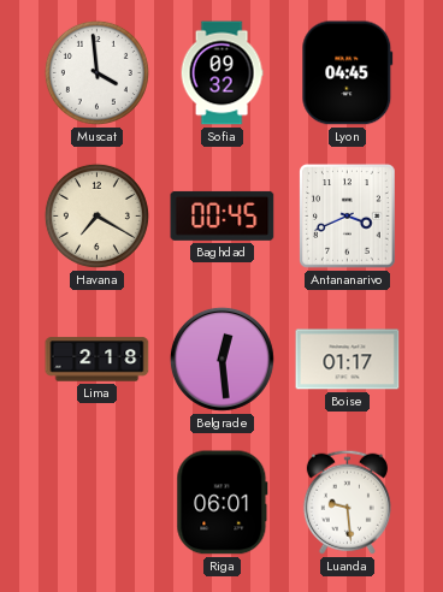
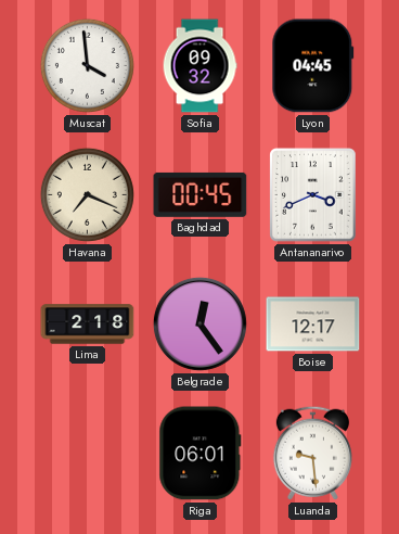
Havana: 7:20 -> 7:19
Belgrade: 12:29 -> 12:24
Boise: 01:17 -> 12:17
